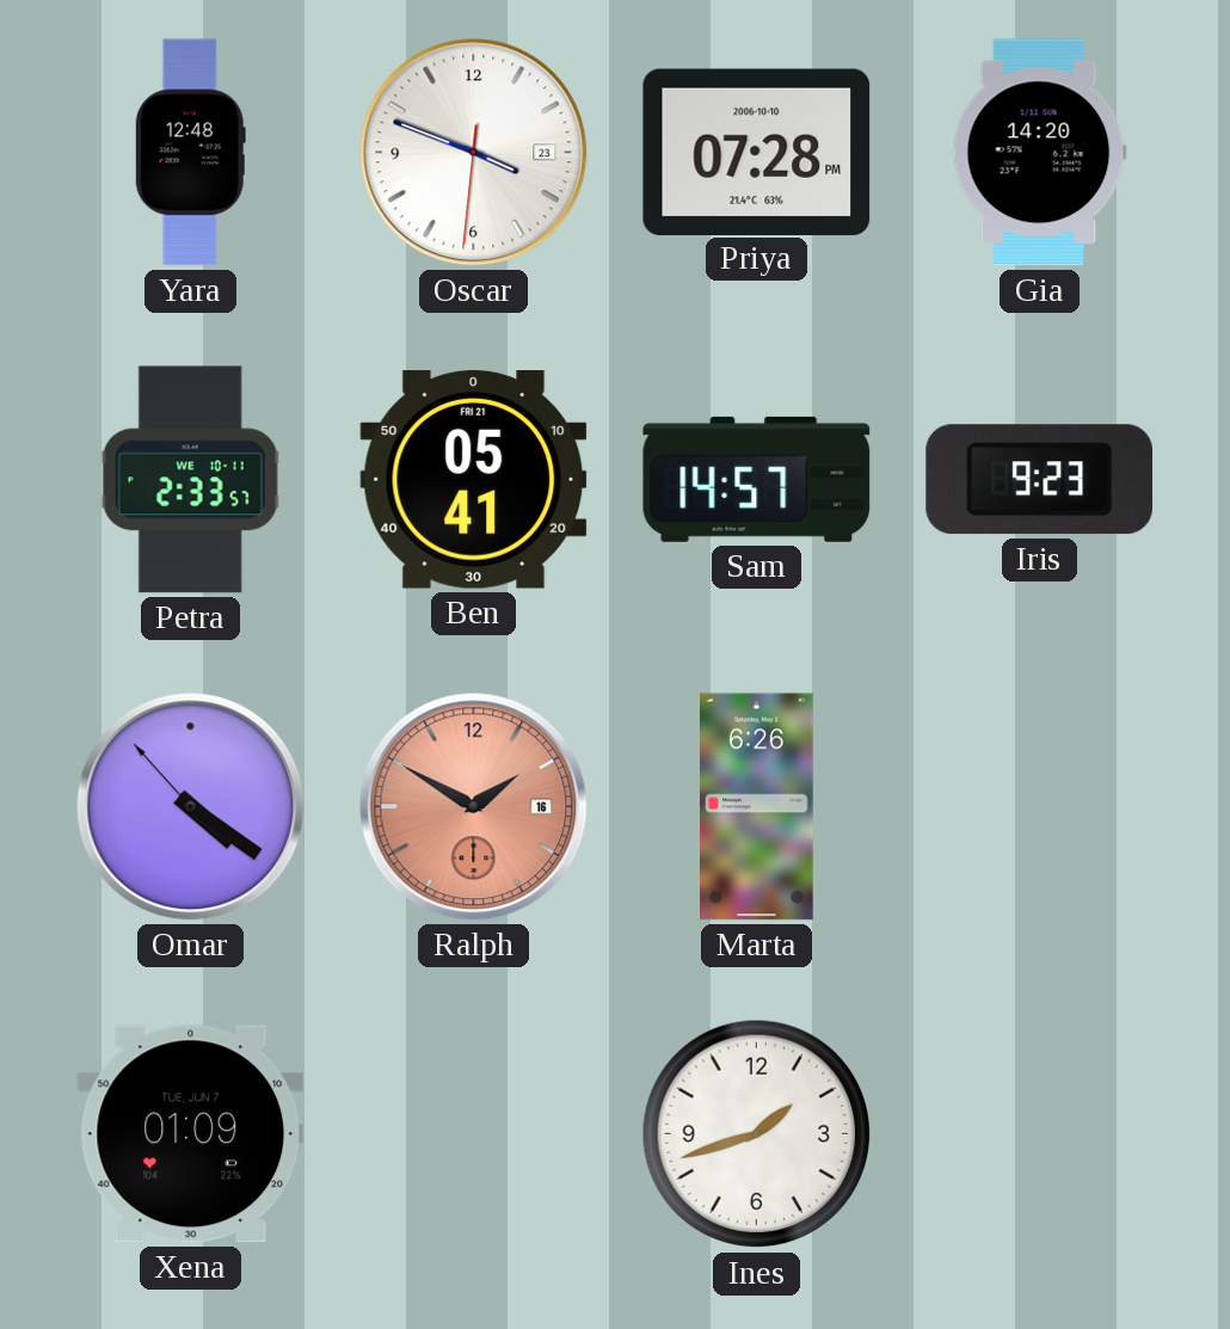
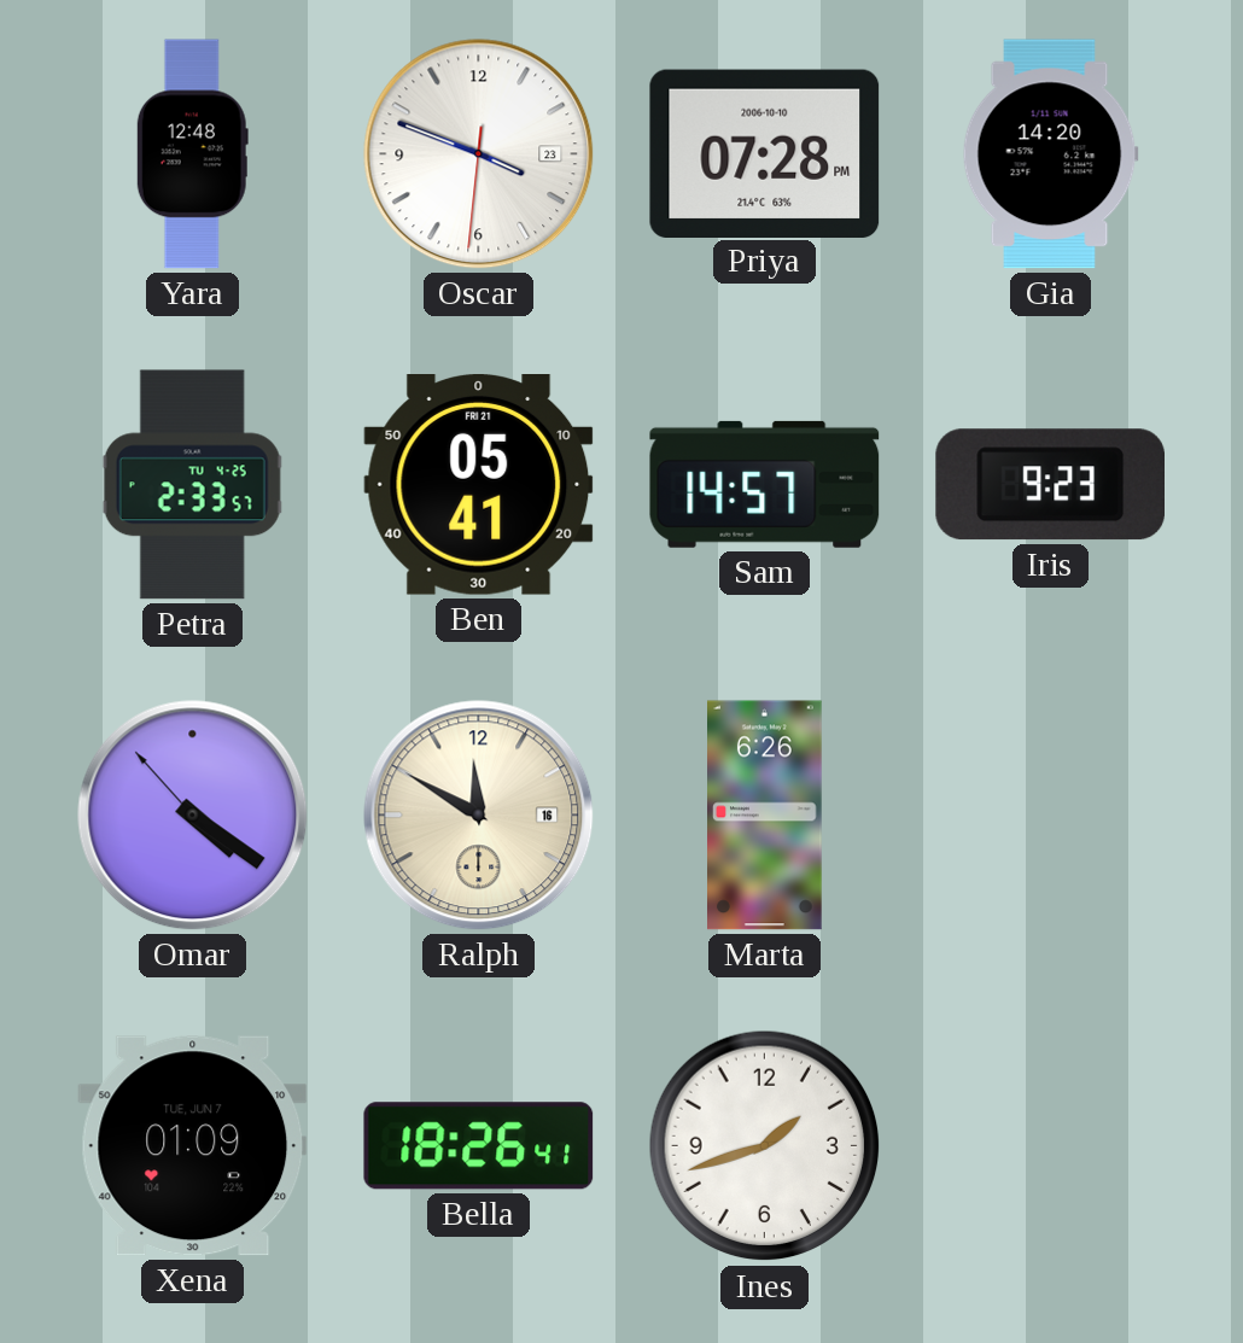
Petra date: WE 10-11 -> TU 4-25
Ralph: 1:50 -> 11:50
Ralph dial: salmon -> cream
Bella: none -> 18:26
